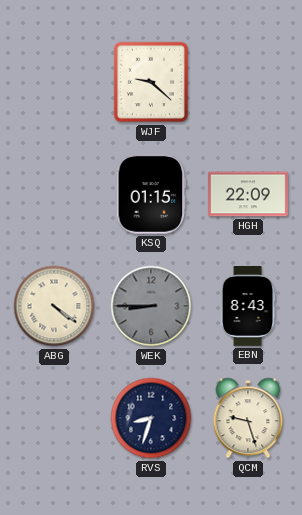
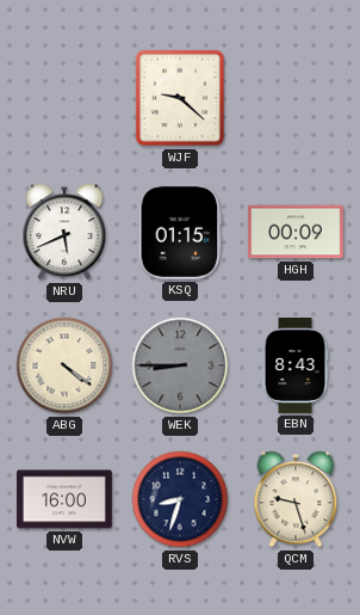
NRU: none -> 5:41
HGH: 22:09 -> 00:09
NVW: none -> 16:00
